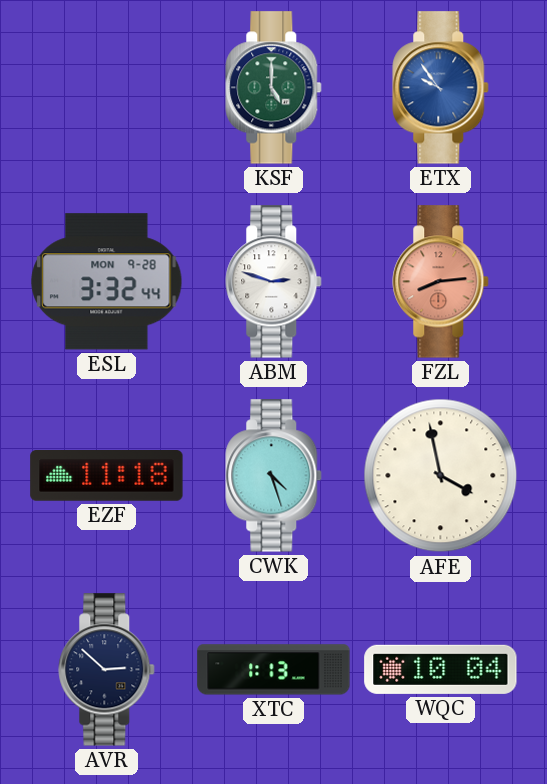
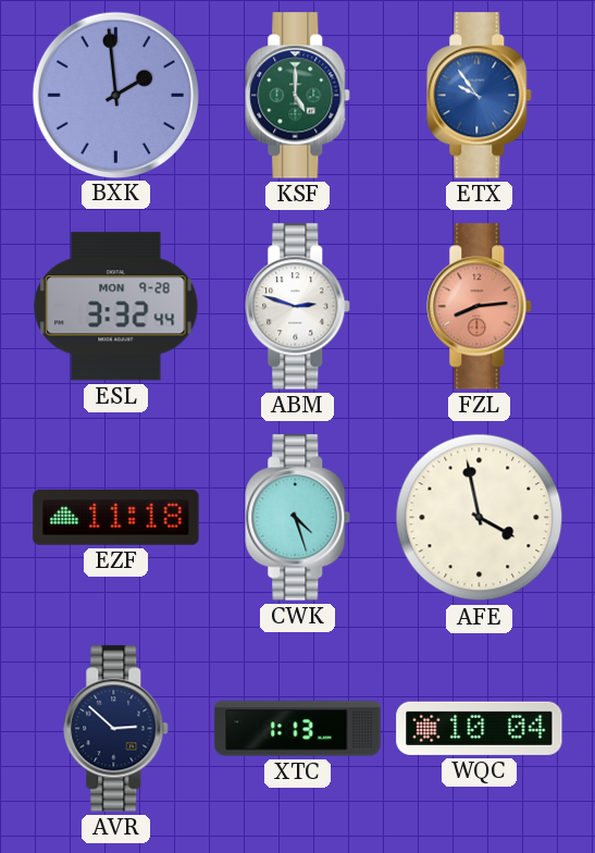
BXK: none -> 1:59
